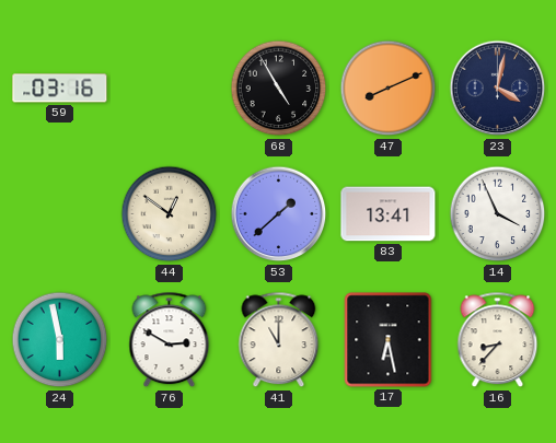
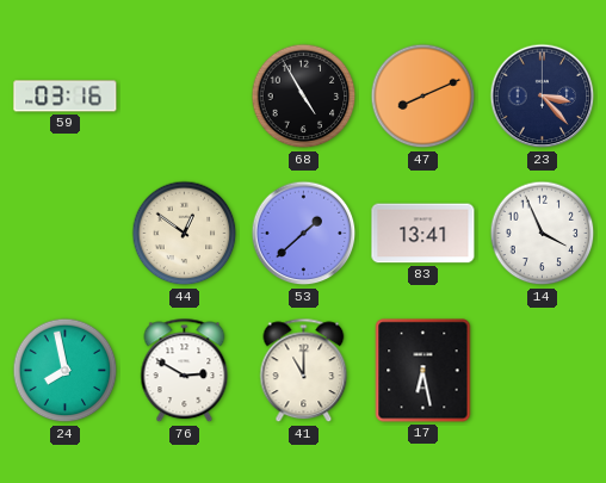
23: 4:02 -> 3:23
24: 5:58 -> 7:58
16: 8:37 -> none
